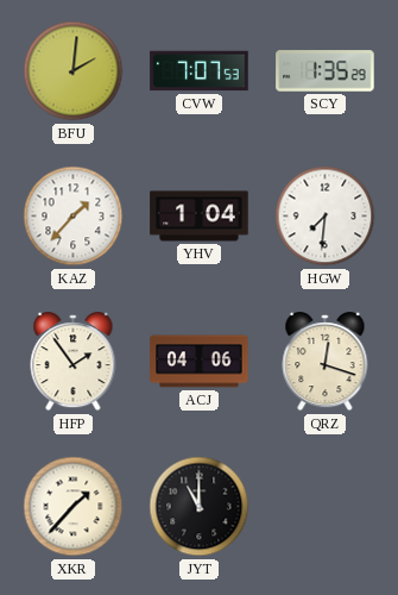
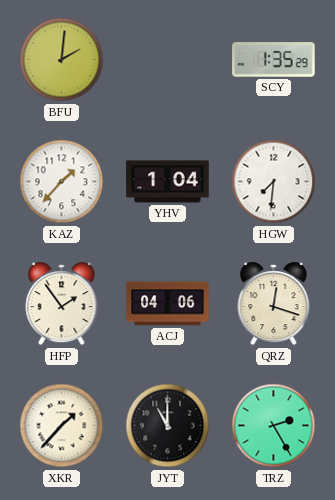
CVW: 7:07 -> none
TRZ: none -> 2:25
